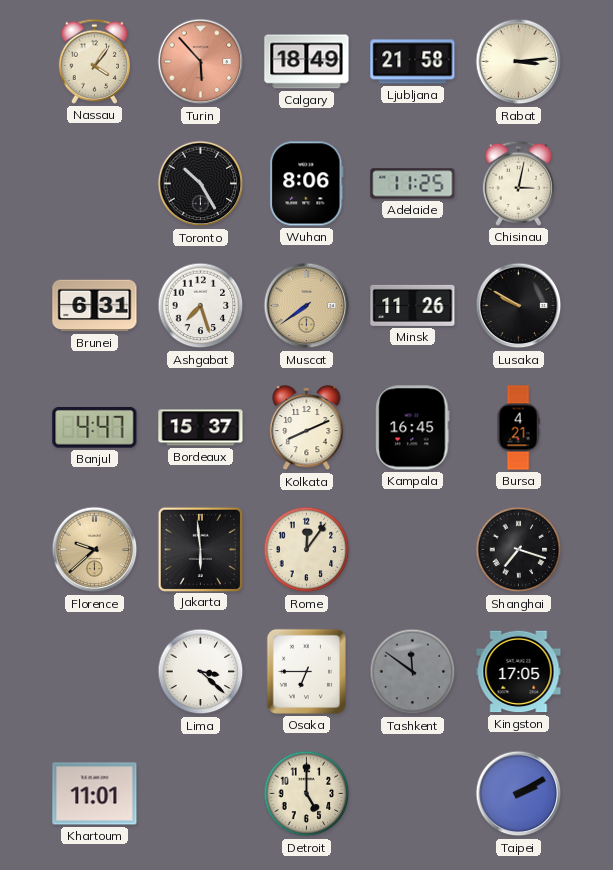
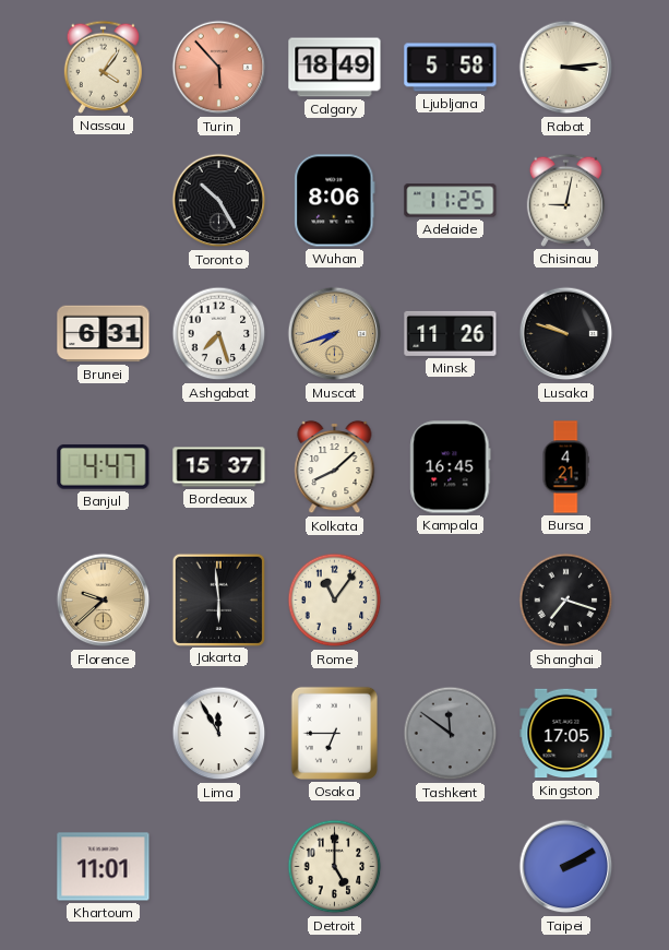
Ljubljana: 21:58 -> 5:58
Chisinau: 3:02 -> 9:02
Muscat: 7:39 -> 7:42
Lusaka: 9:50 -> 9:48
Kolkata: 8:11 -> 8:08
Rome: 12:06 -> 11:06
Lima: 3:22 -> 11:55
